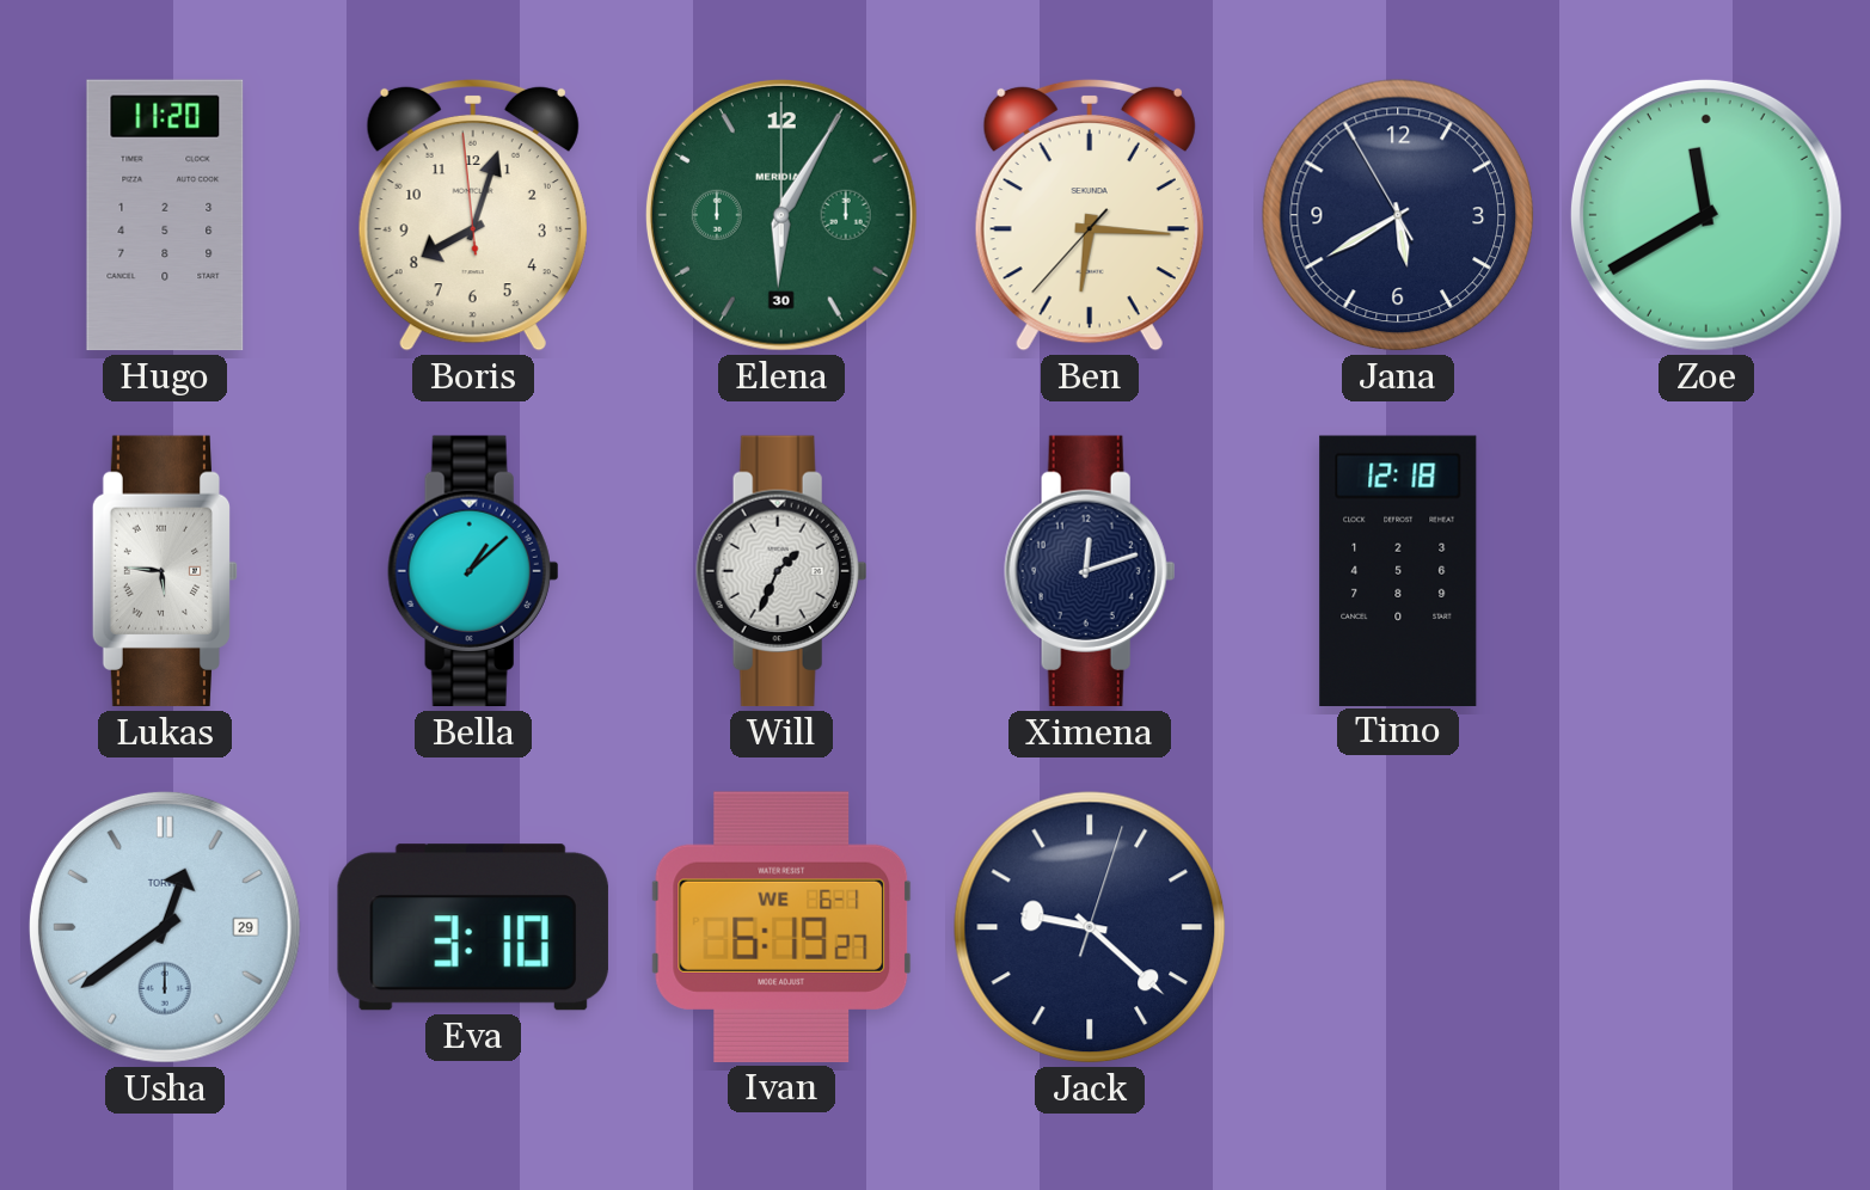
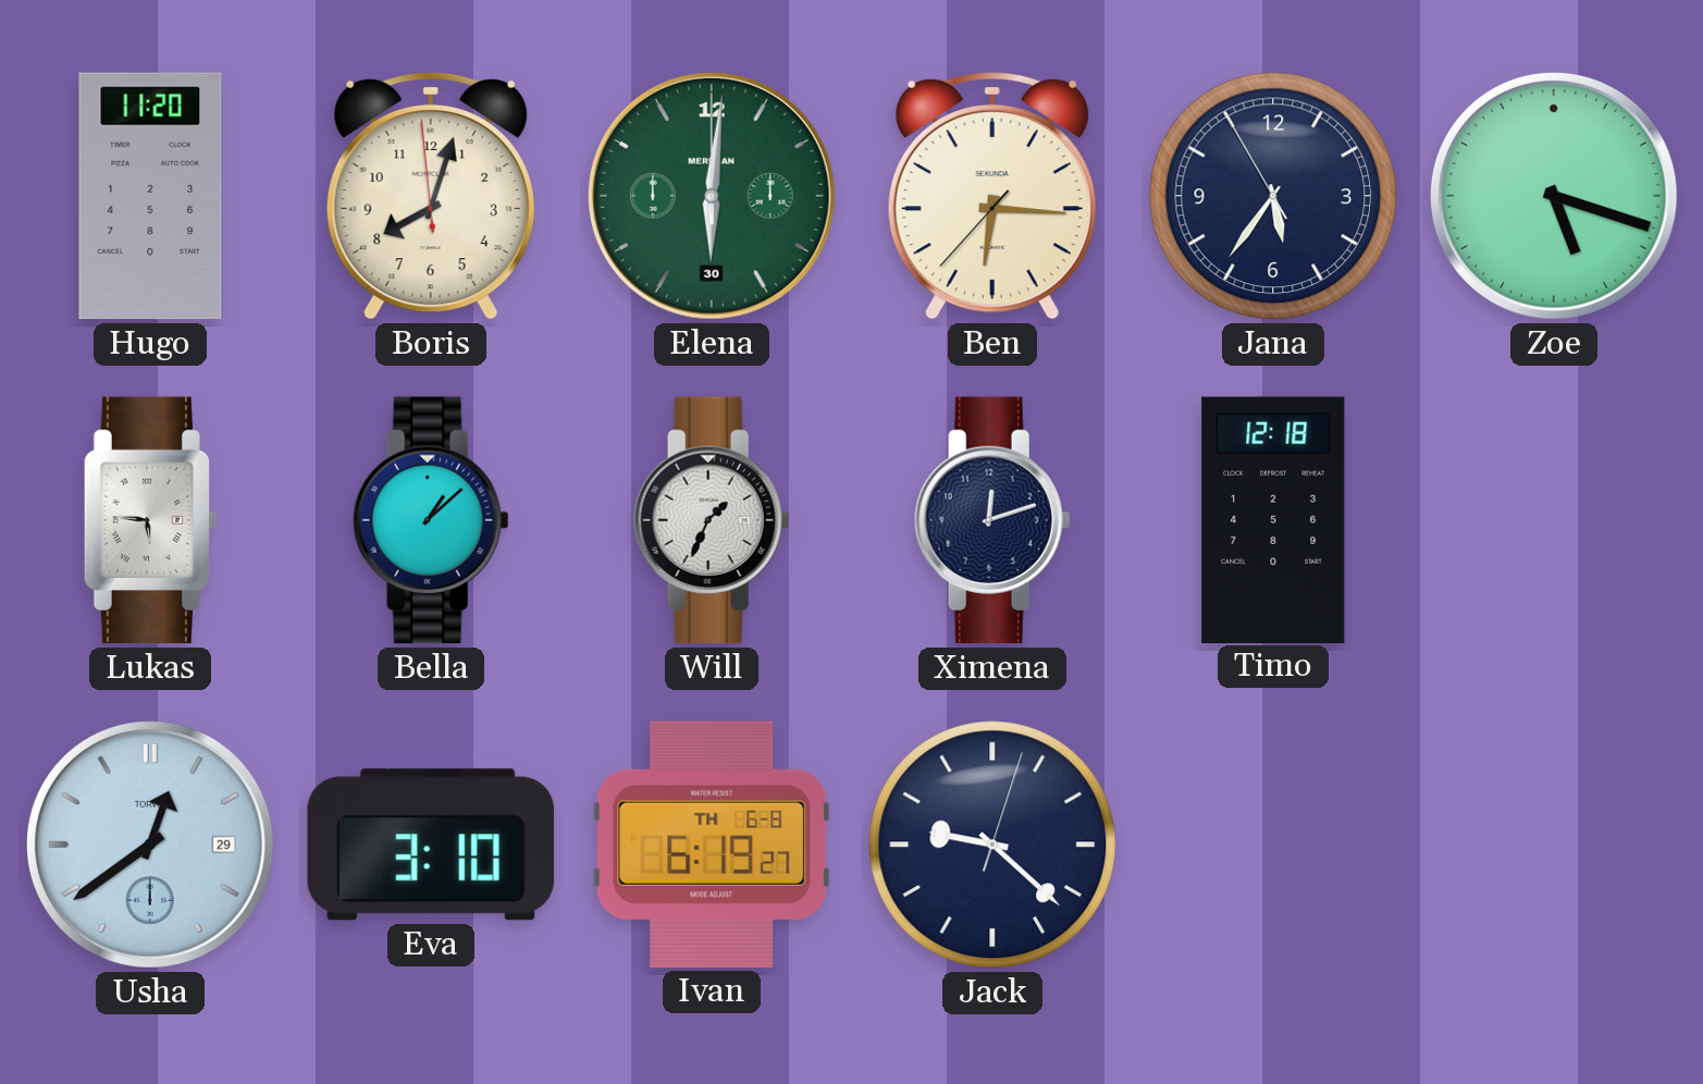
Elena: 6:05 -> 6:01
Jana: 5:39 -> 5:35
Zoe: 11:40 -> 5:18
Ivan date: WE 6-1 -> TH 6-8
